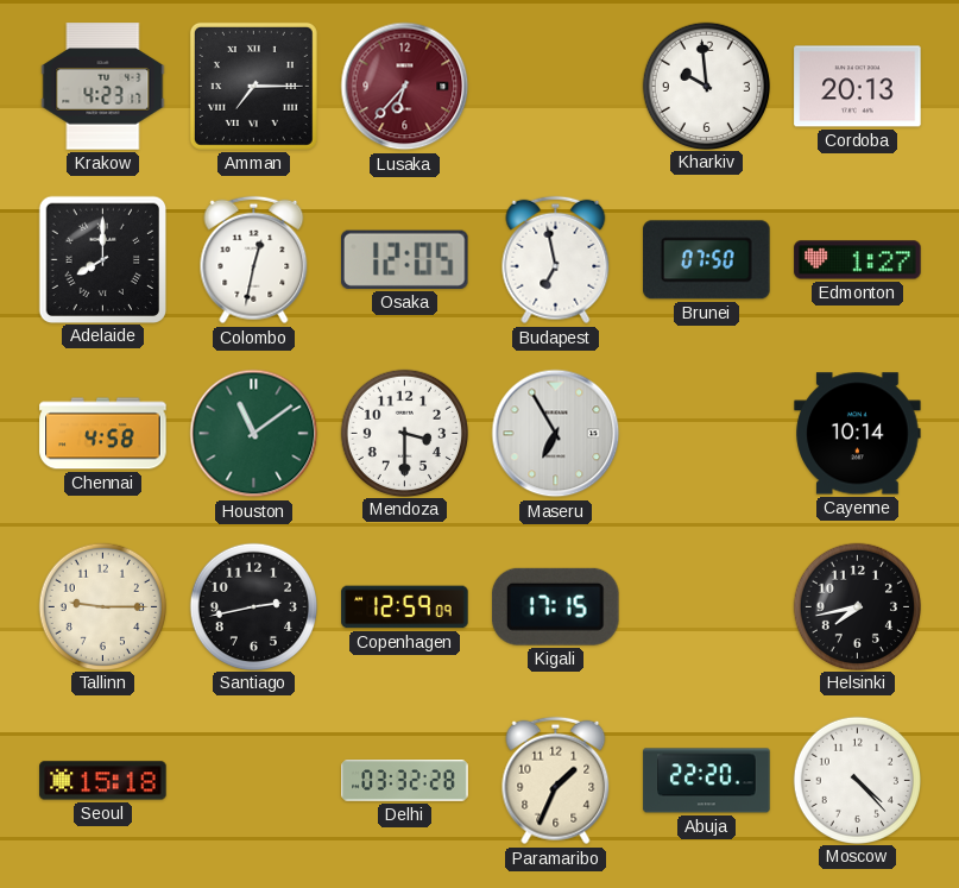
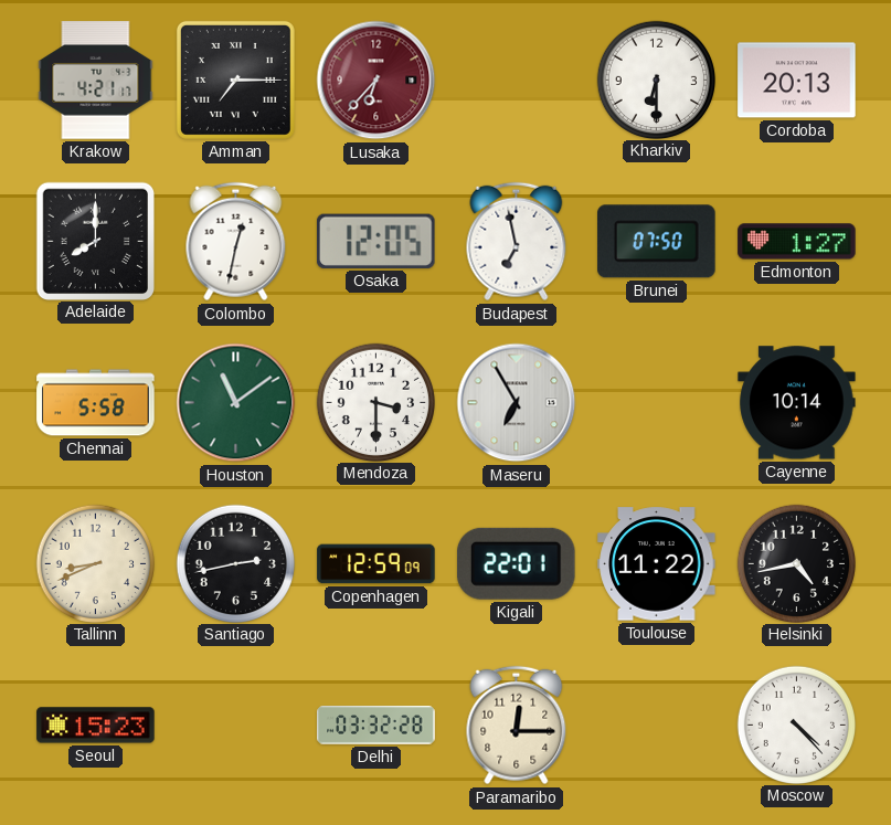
Krakow: 4:23 -> 4:21
Kharkiv: 9:59 -> 6:30
Chennai: 4:58 -> 5:58
Tallinn: 9:15 -> 8:41
Kigali: 17:15 -> 22:01
Toulouse: none -> 11:22
Helsinki: 7:43 -> 4:43
Seoul: 15:18 -> 15:23
Paramaribo: 1:34 -> 12:15
Abuja: 22:20 -> none
